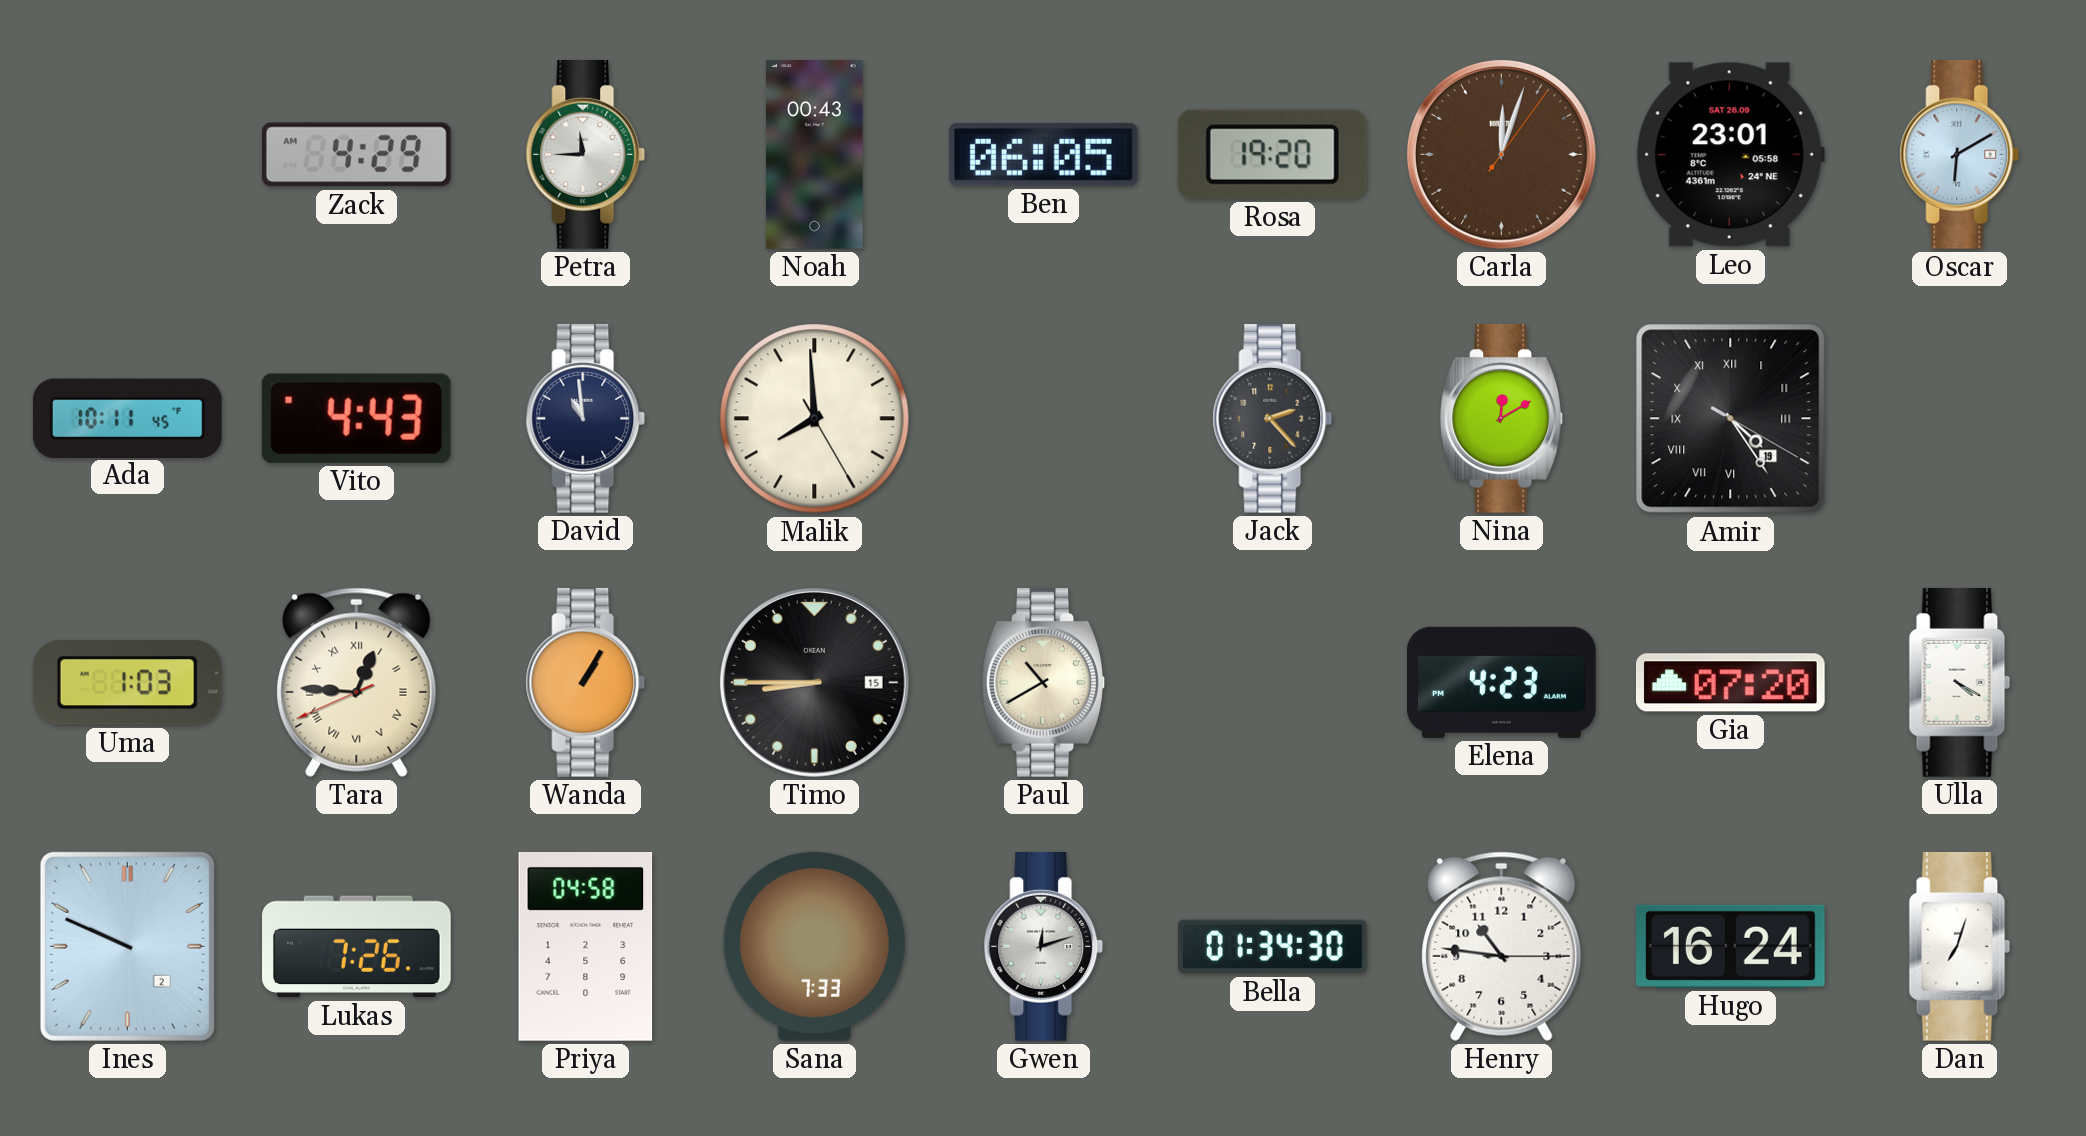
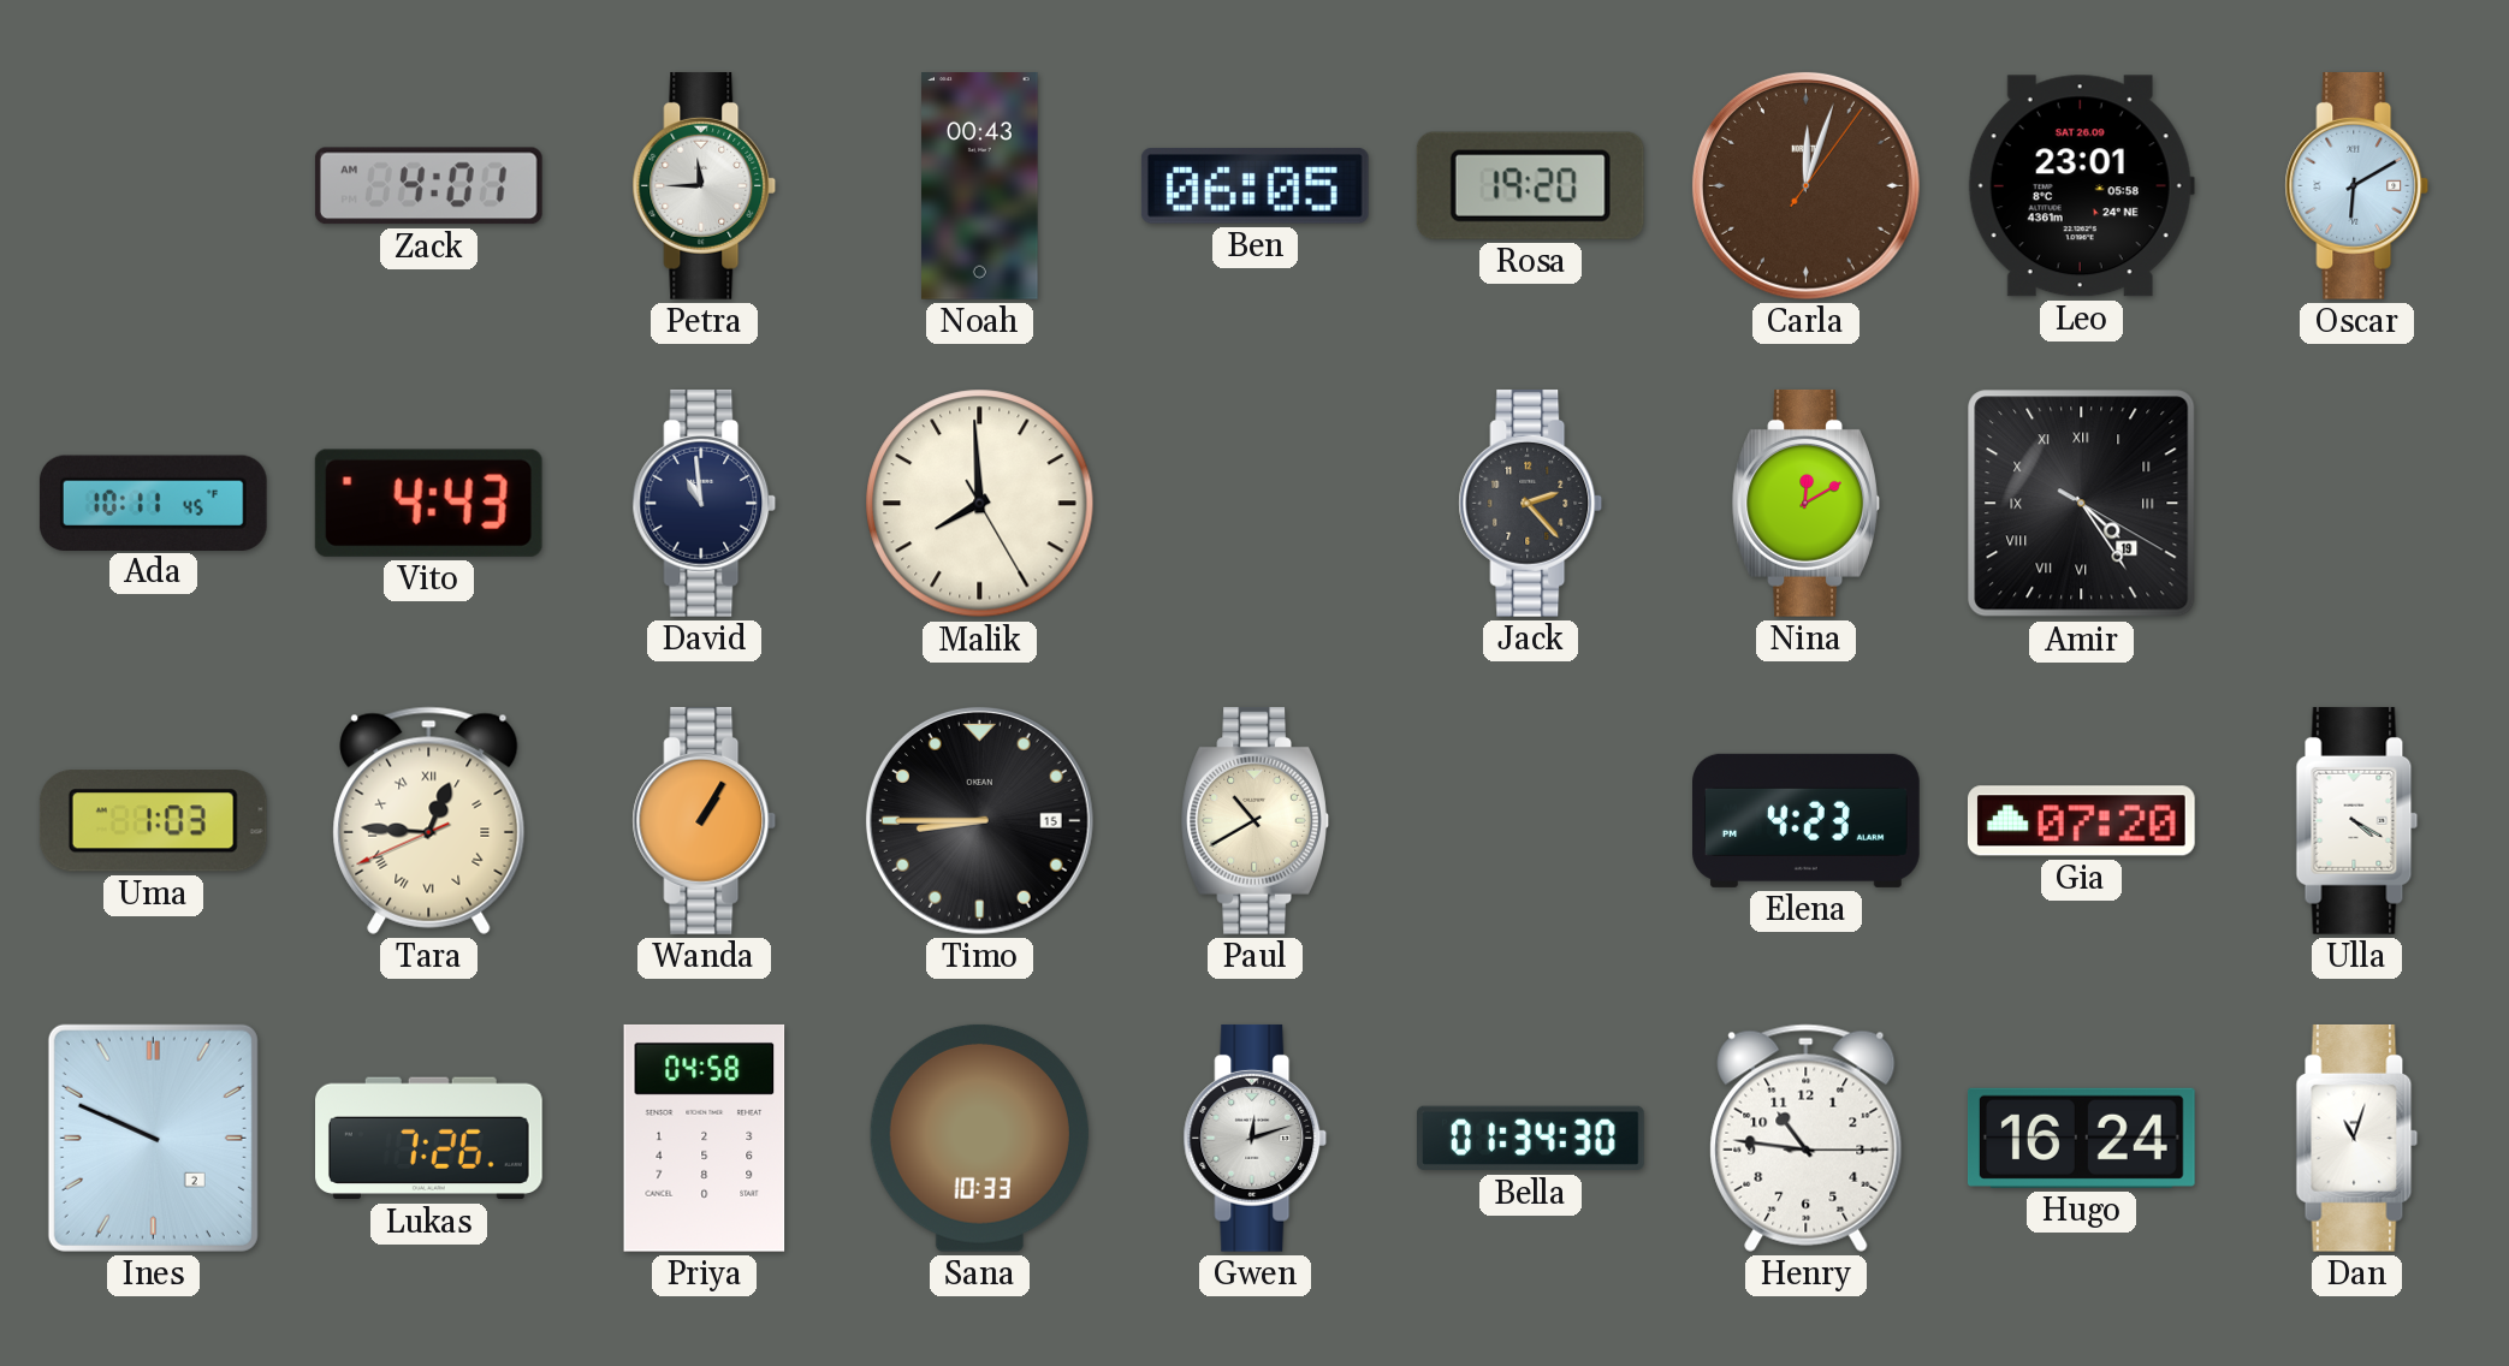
Zack: 4:29 -> 4:01
Sana: 7:33 -> 10:33
Dan: 7:03 -> 11:03
